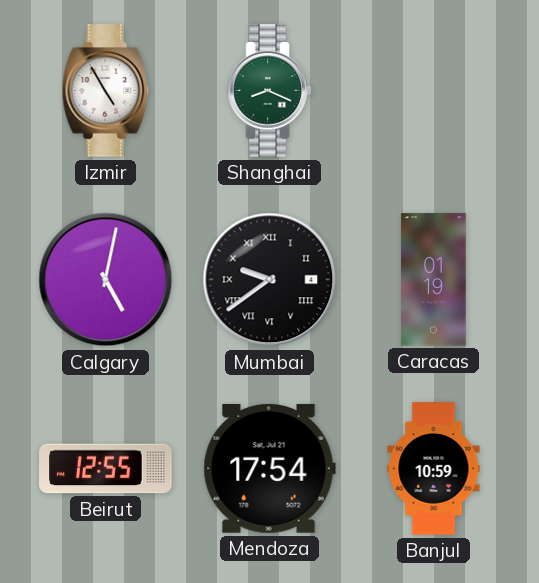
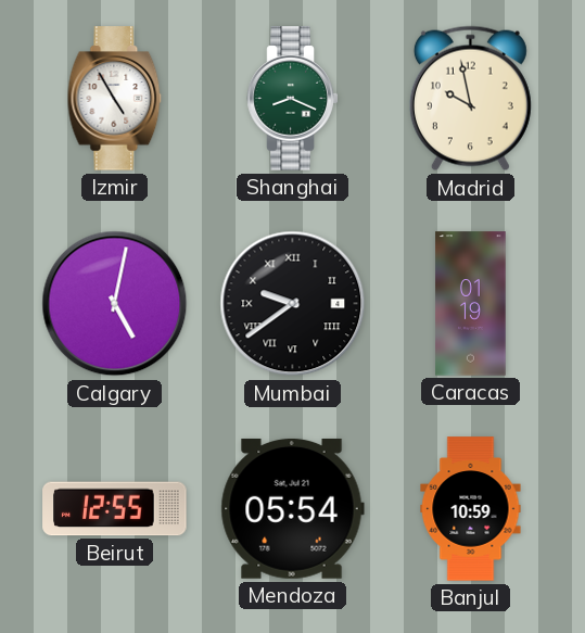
Madrid: none -> 9:58
Mendoza: 17:54 -> 05:54
